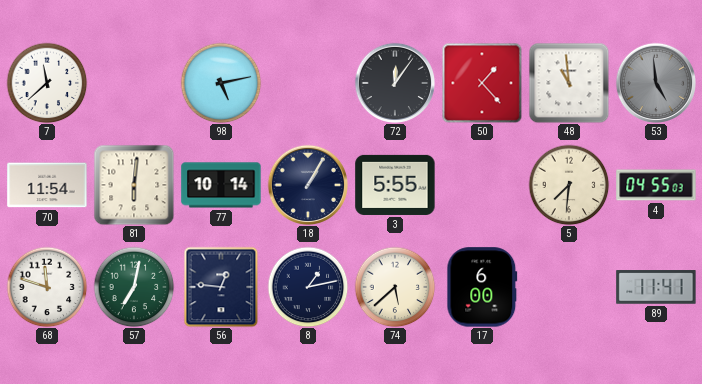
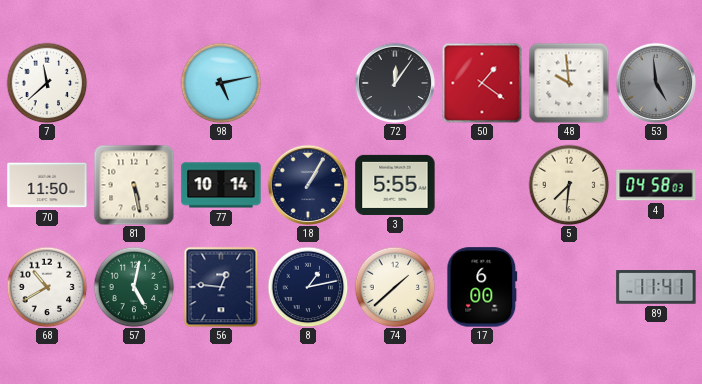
50: 1:23 -> 1:21
48: 10:59 -> 9:59
70: 11:54 -> 11:50
81: 6:01 -> 5:28
4: 04:55 -> 04:58
68: 11:48 -> 10:40
57: 7:02 -> 5:02
74: 5:38 -> 1:38
